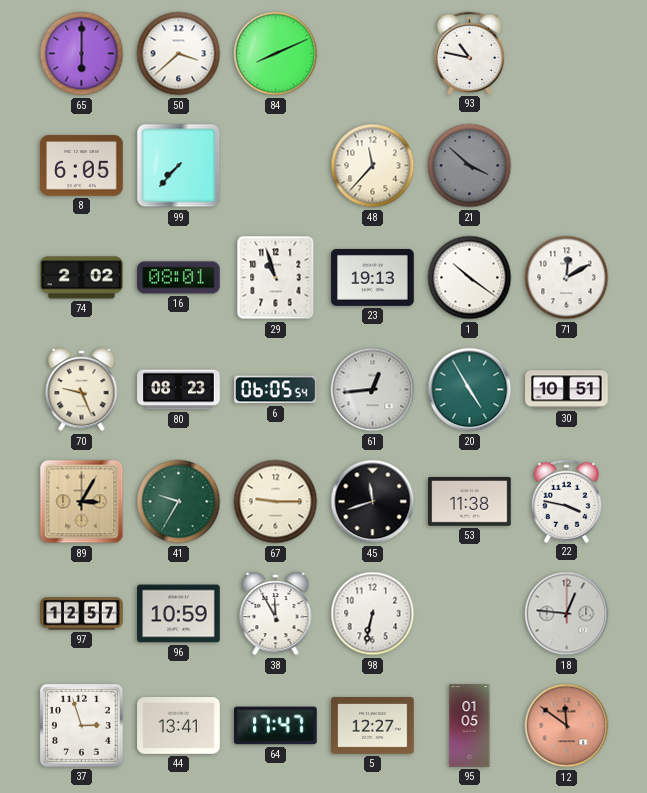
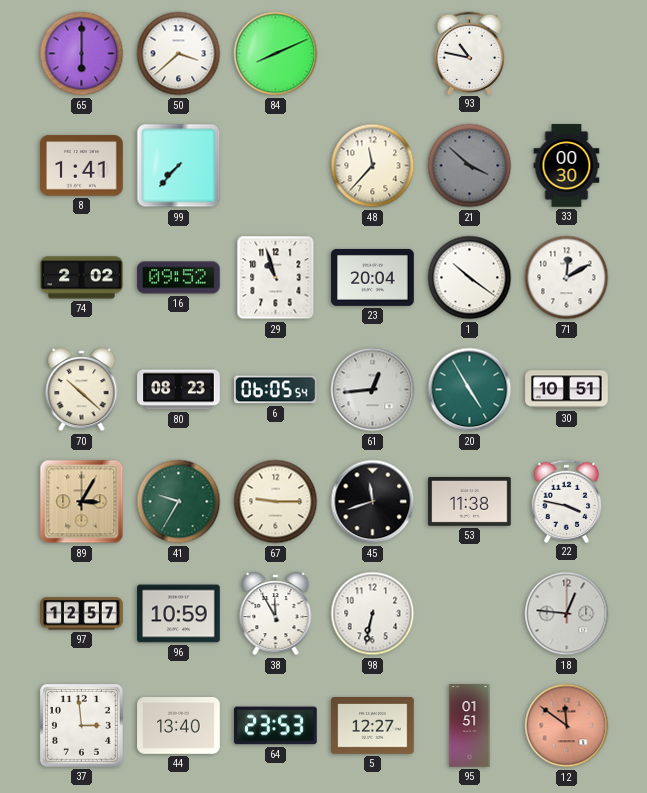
8: 6:05 -> 1:41
33: none -> 00:30
16: 08:01 -> 09:52
23: 19:13 -> 20:04
70: 9:26 -> 10:22
37: 2:57 -> 2:59
44: 13:41 -> 13:40
64: 17:47 -> 23:53
95: 01:05 -> 01:51
